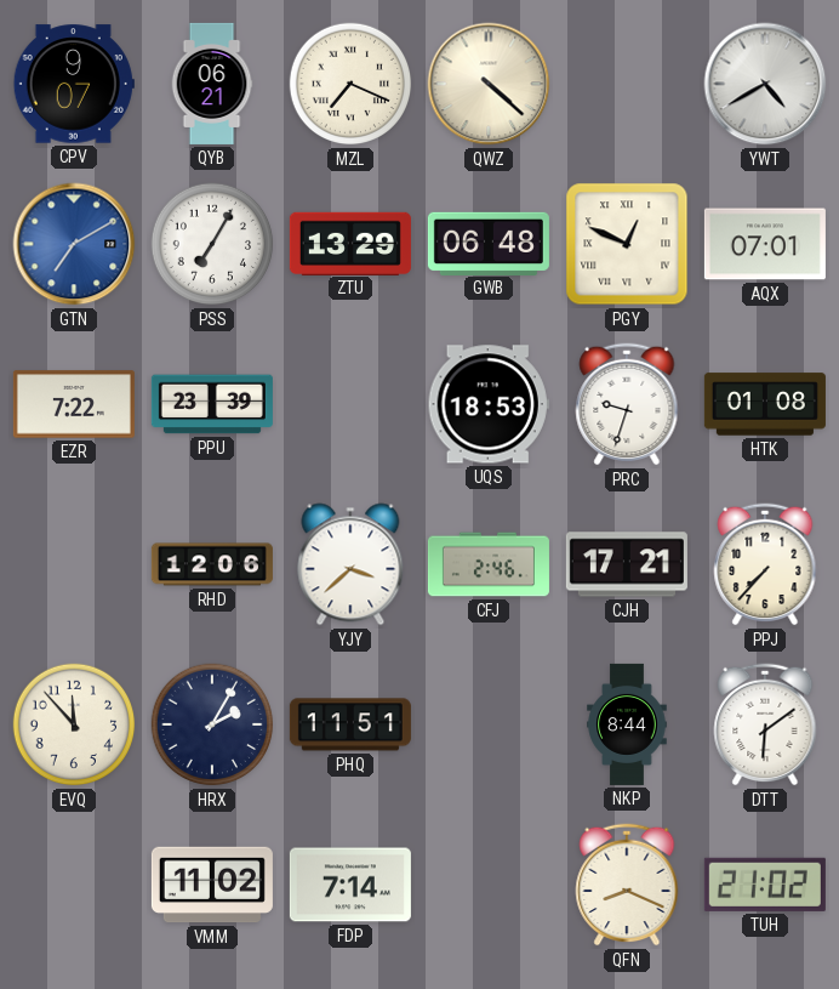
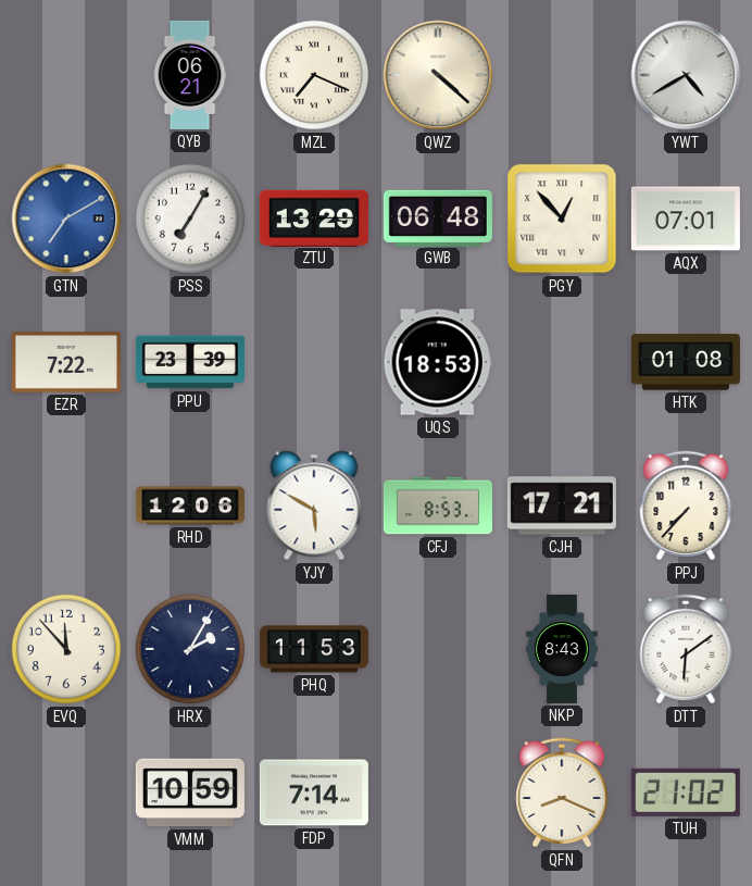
CPV: 9:07 -> none
PGY: 12:49 -> 12:53
PRC: 9:33 -> none
YJY: 3:38 -> 5:50
CFJ: 2:46 -> 8:53
PHQ: 11:51 -> 11:53
NKP: 8:44 -> 8:43
VMM: 11:02 -> 10:59
